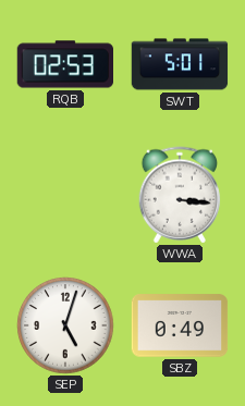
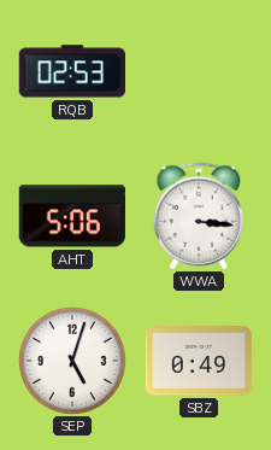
SWT: 5:01 -> none
AHT: none -> 5:06
